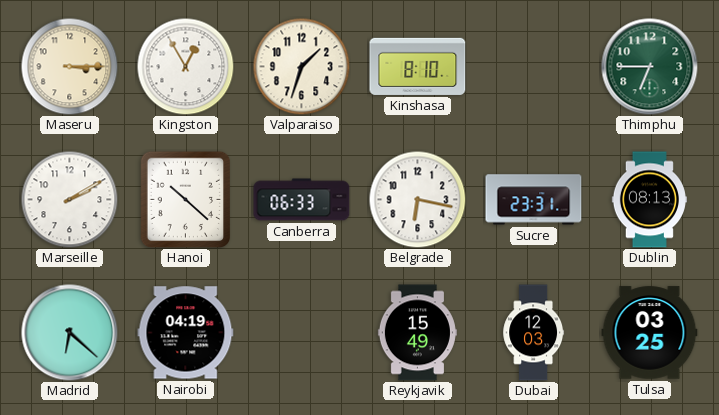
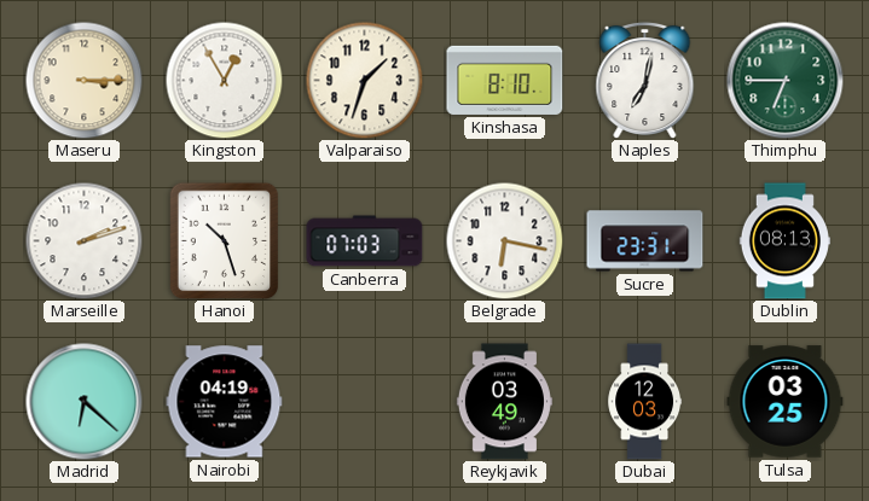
Naples: none -> 7:02
Marseille: 2:10 -> 2:12
Hanoi: 10:22 -> 10:27
Canberra: 06:33 -> 07:03
Reykjavik: 15:49 -> 03:49
